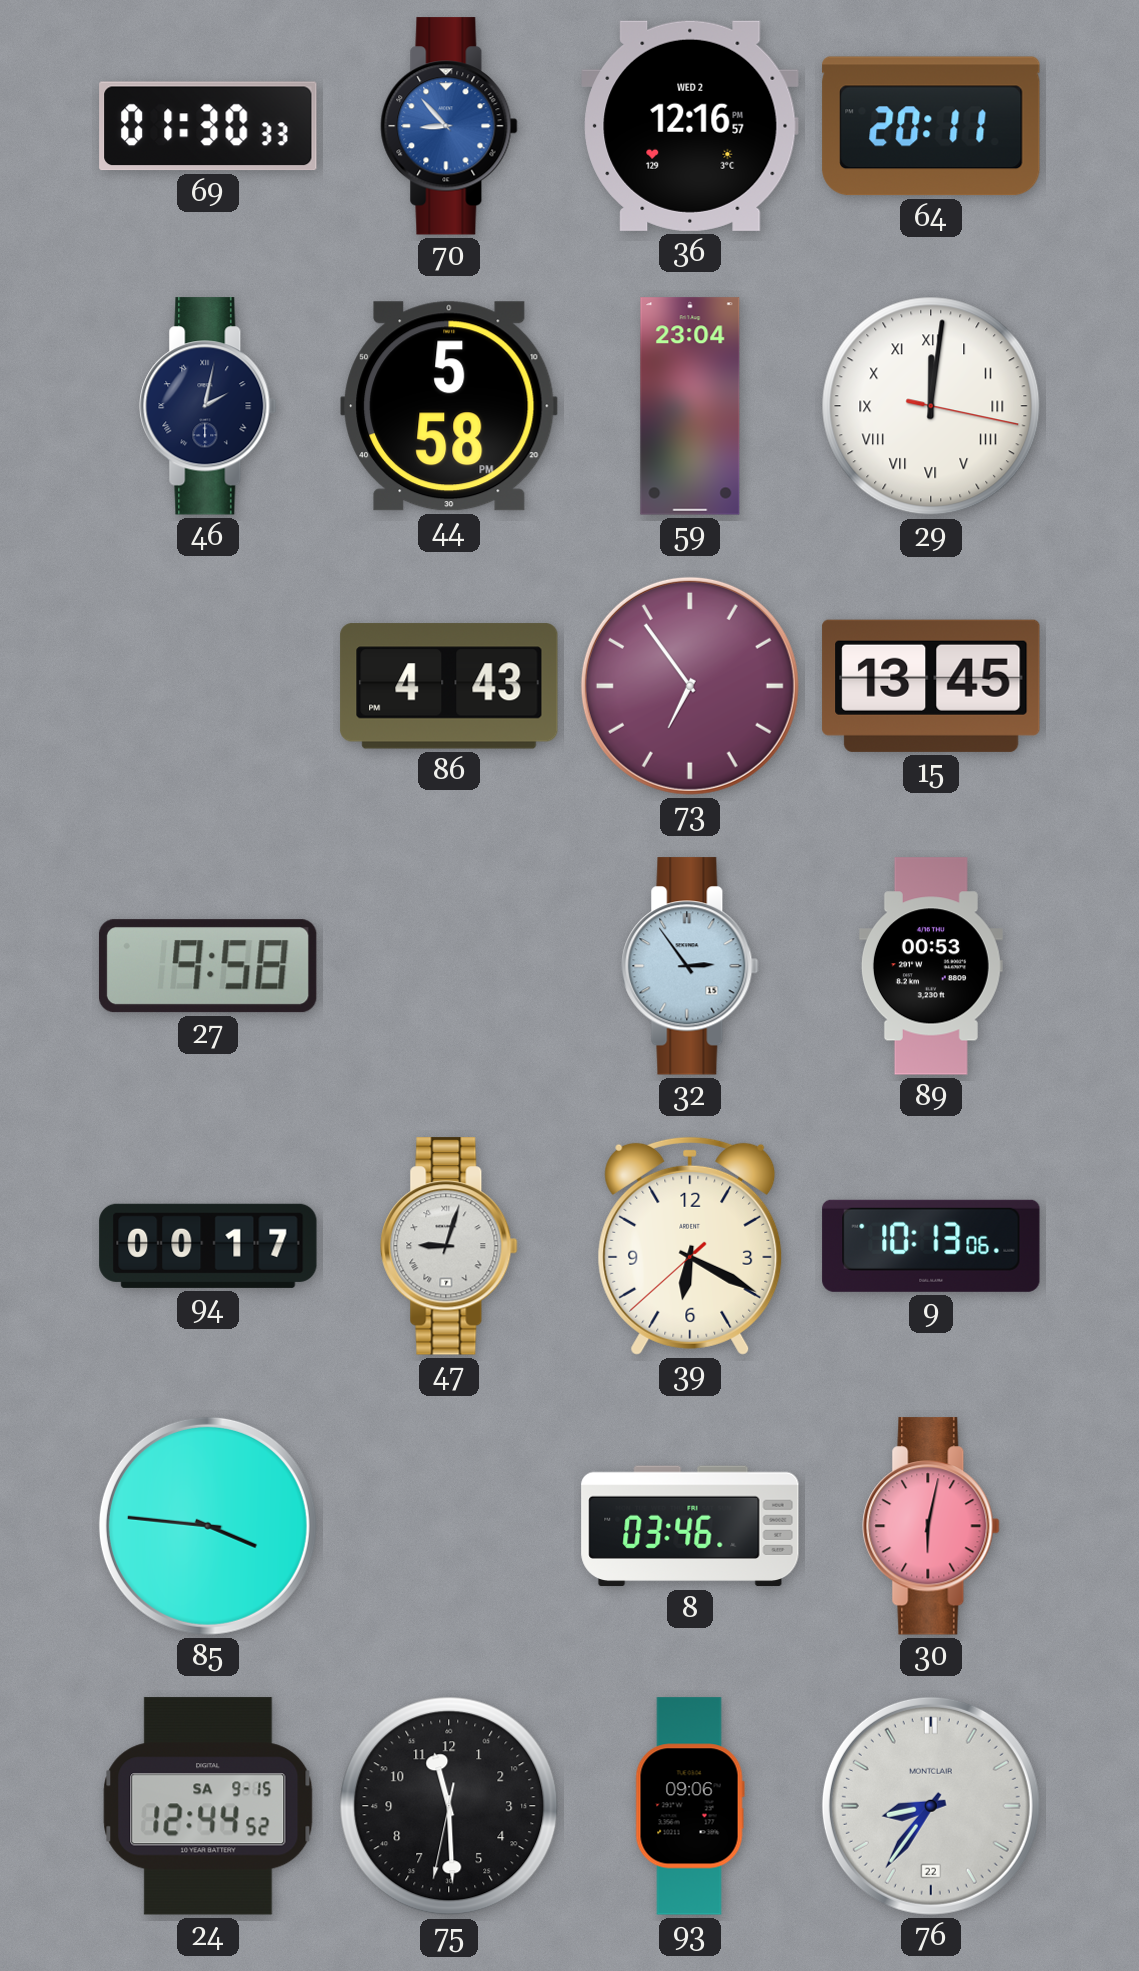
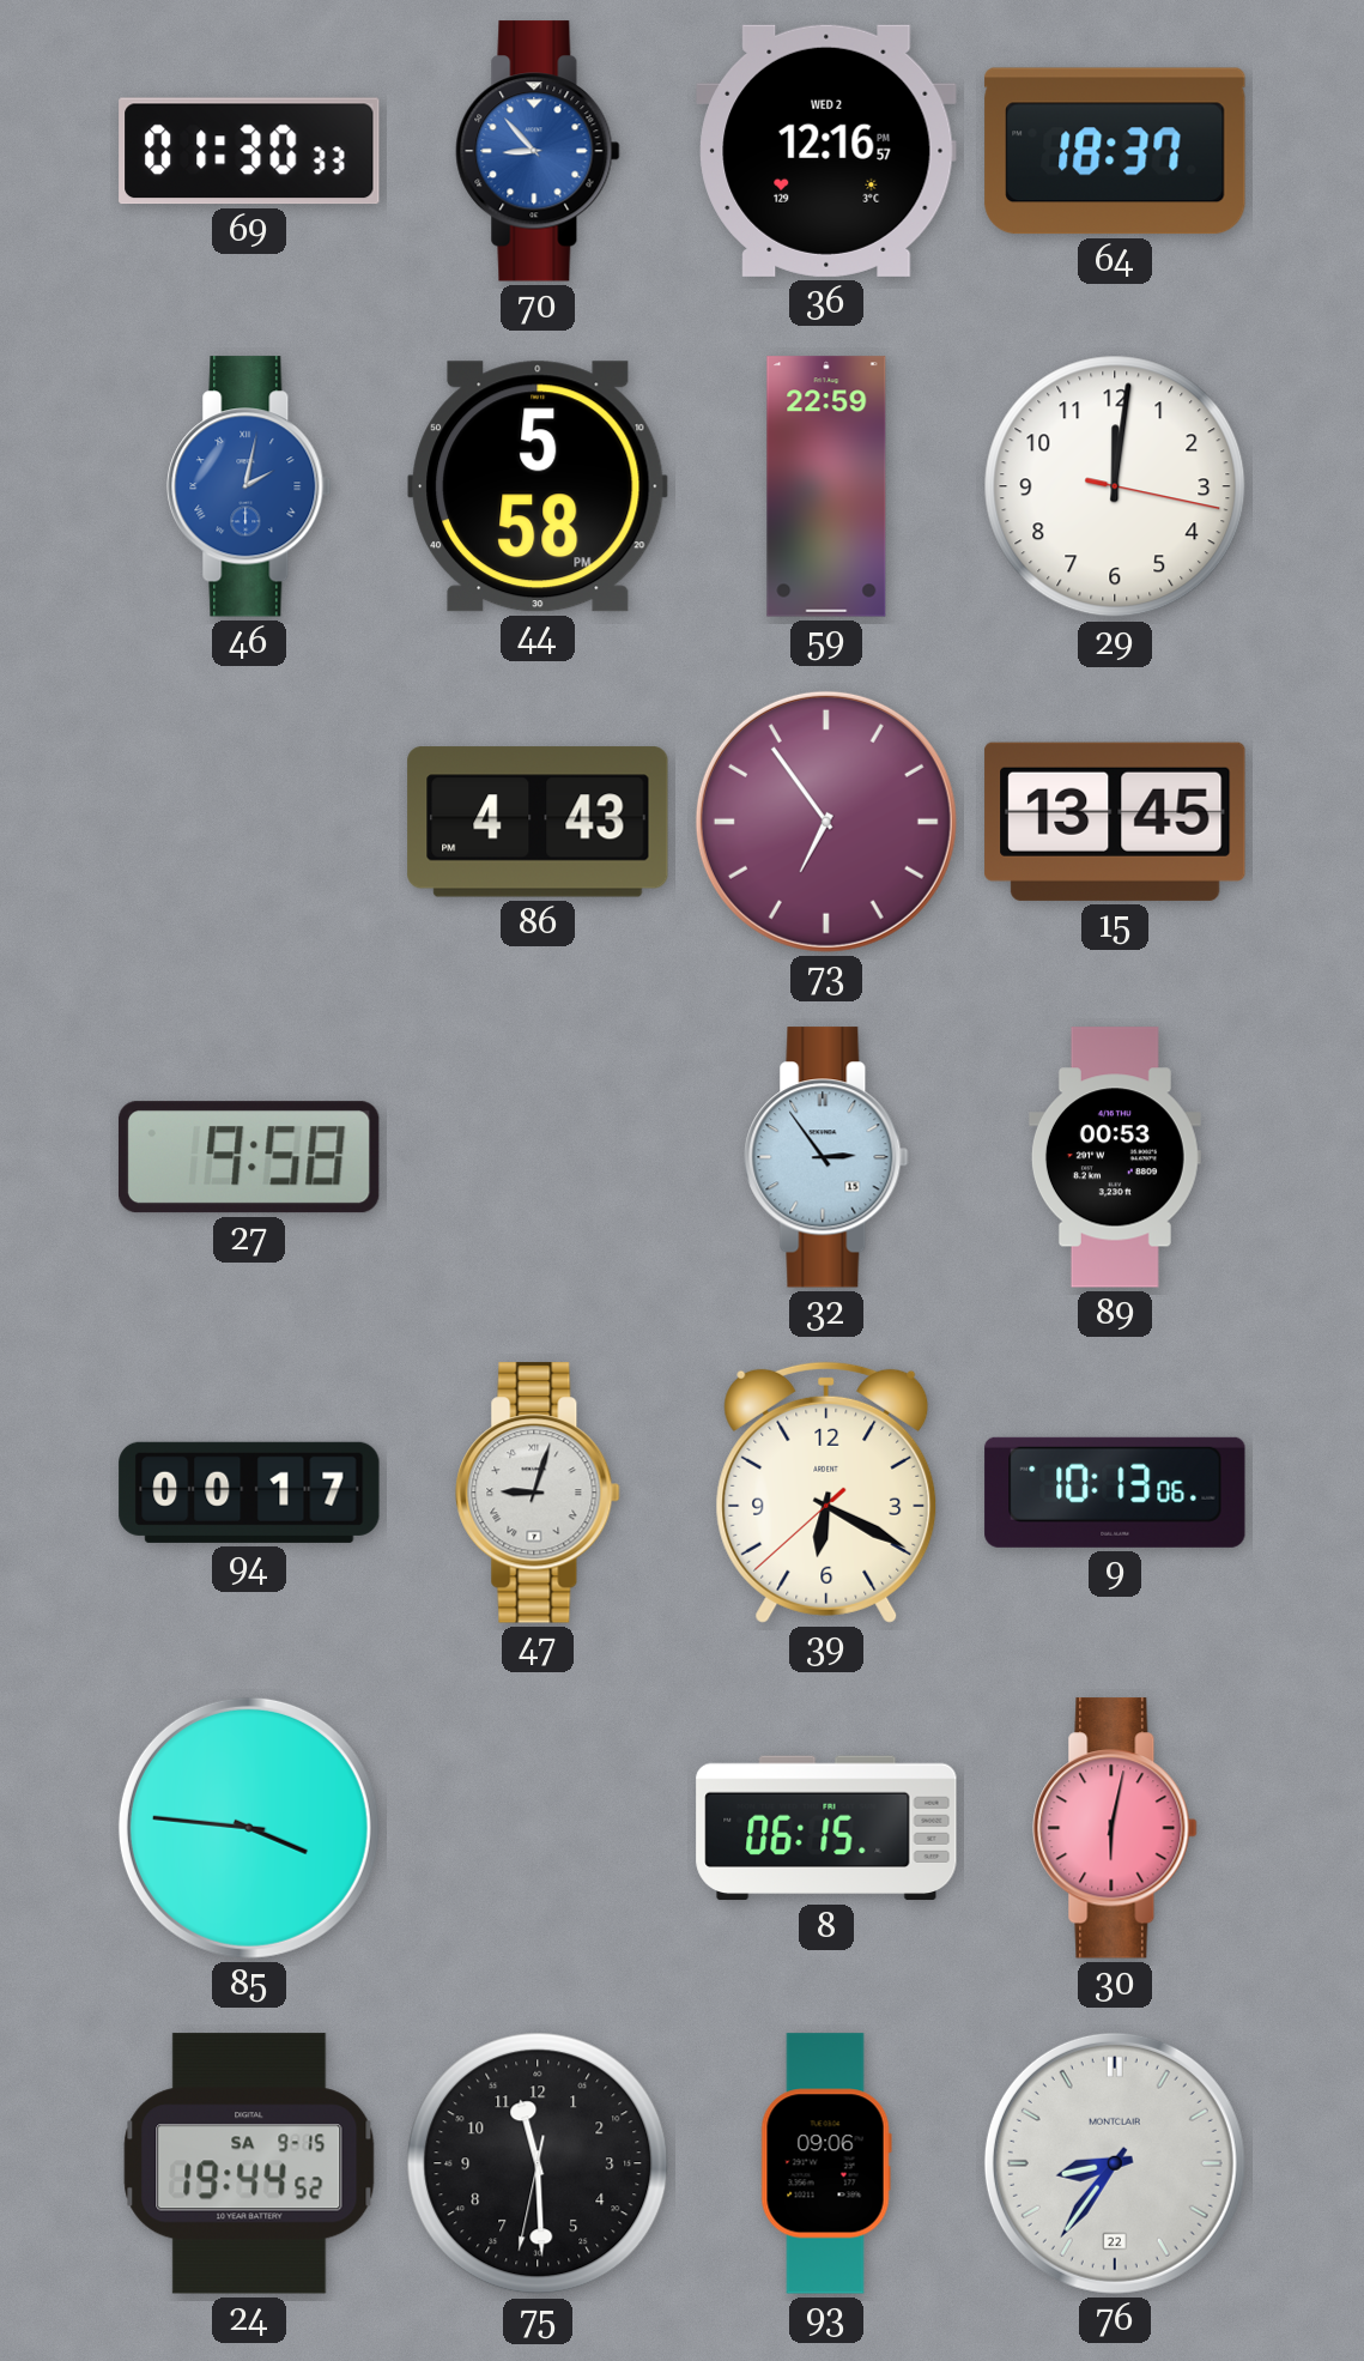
64: 20:11 -> 18:37
46 dial: navy -> blue
59: 23:04 -> 22:59
29 numerals: Roman -> Arabic
8: 03:46 -> 06:15
24: 12:44 -> 19:44
